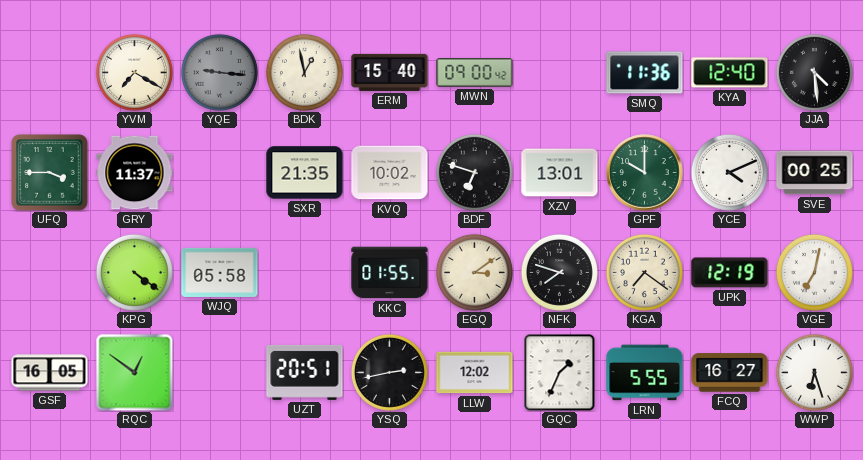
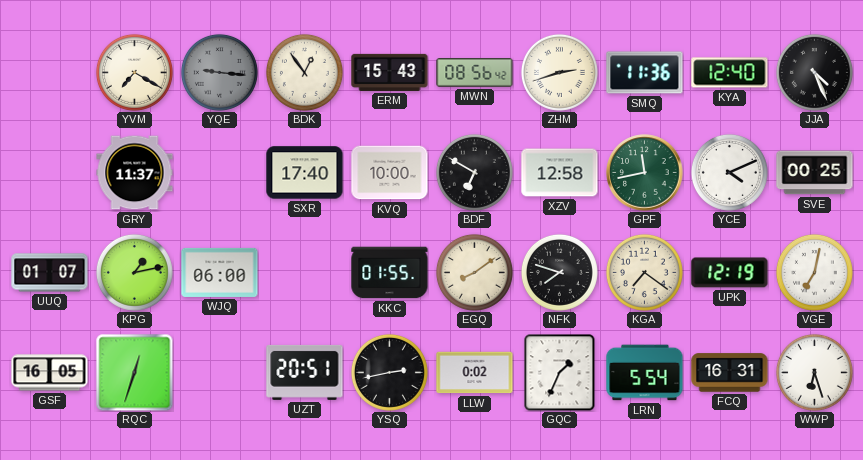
BDK: 12:58 -> 12:54
ERM: 15:40 -> 15:43
MWN: 09:00 -> 08:56
ZHM: none -> 2:42
JJA: 4:29 -> 4:26
UFQ: 3:45 -> none
SXR: 21:35 -> 17:40
KVQ: 10:02 -> 10:00
BDF: 6:48 -> 6:50
XZV: 13:01 -> 12:58
GPF: 10:00 -> 11:43
UUQ: none -> 01:07
KPG: 4:21 -> 1:13
WJQ: 05:58 -> 06:00
EGQ: 3:09 -> 8:09
RQC: 12:51 -> 12:33
LLW: 12:02 -> 0:02
LRN: 5:55 -> 5:54
FCQ: 16:27 -> 16:31
